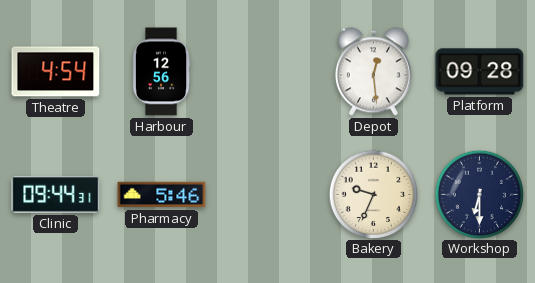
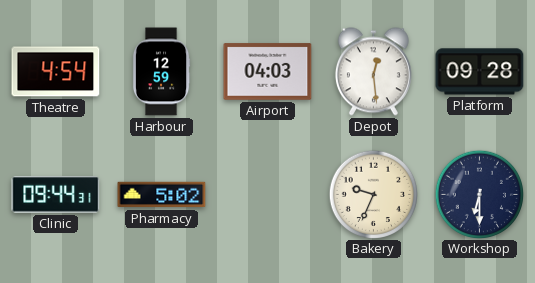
Harbour: 12:56 -> 12:59
Airport: none -> 04:03
Pharmacy: 5:46 -> 5:02
